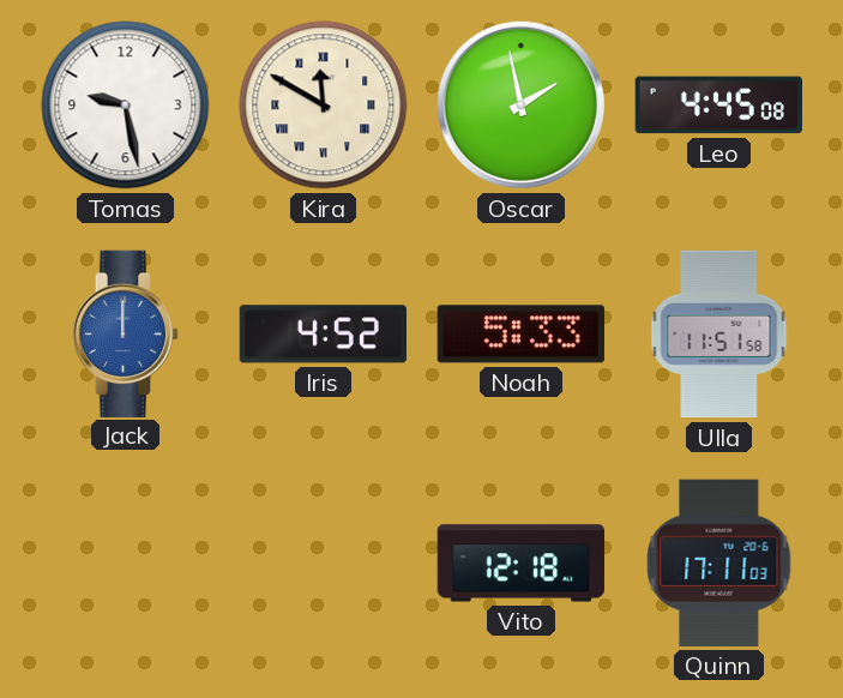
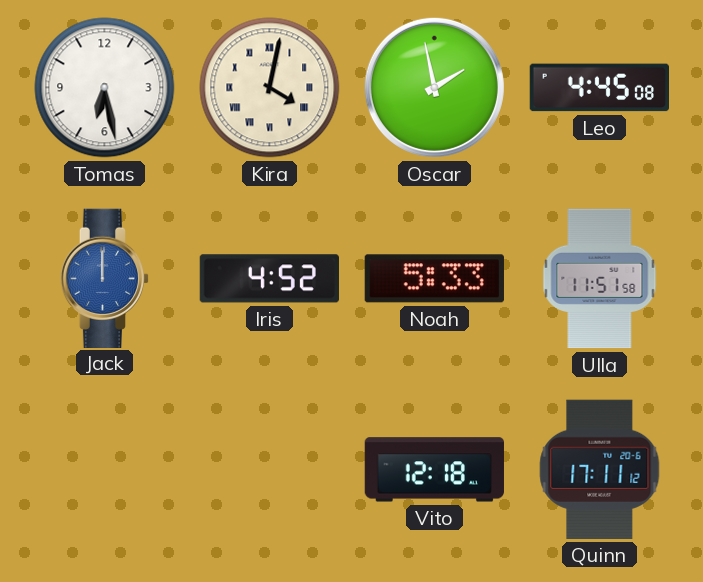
Tomas: 9:28 -> 6:28
Kira: 11:50 -> 4:02
Quinn: 17:11:03 -> 17:11:12
